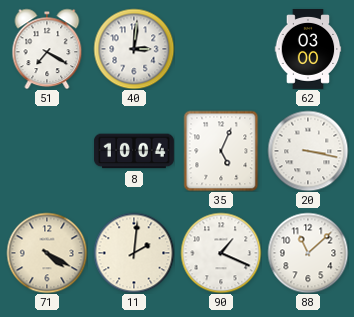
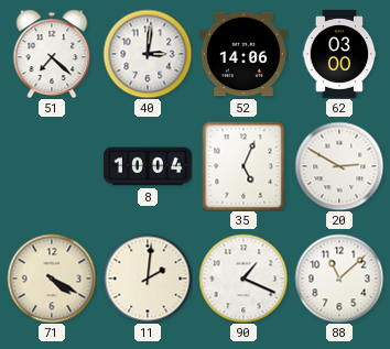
51: 7:20 -> 7:22
52: none -> 14:06
20: 3:17 -> 2:50
